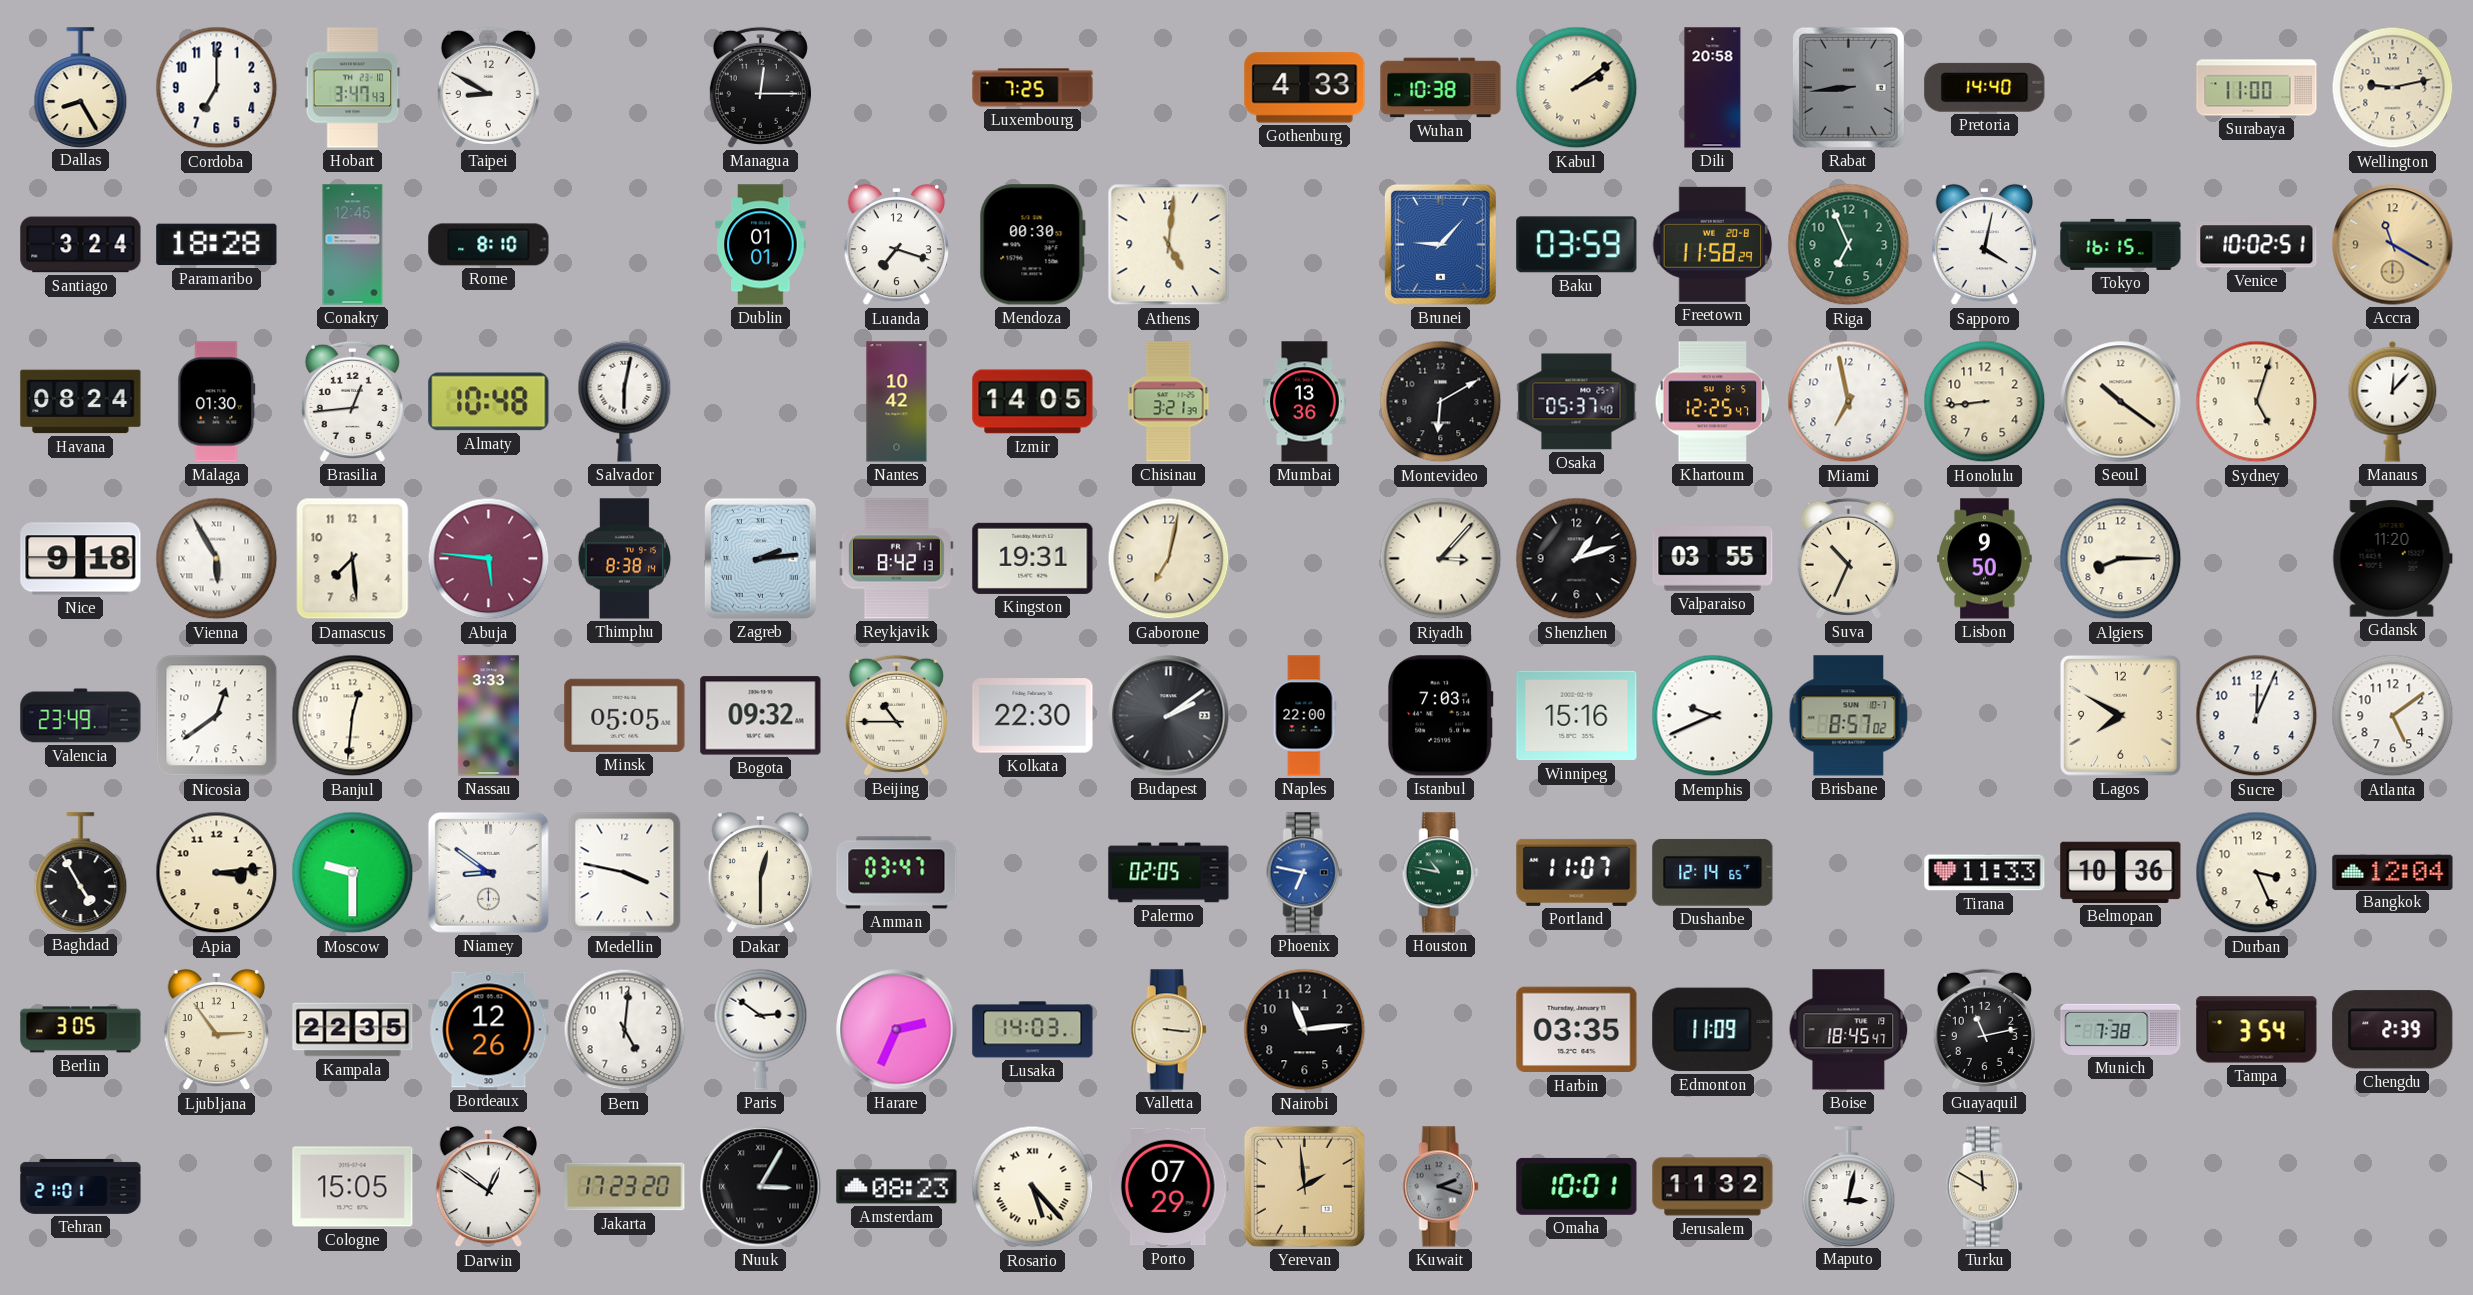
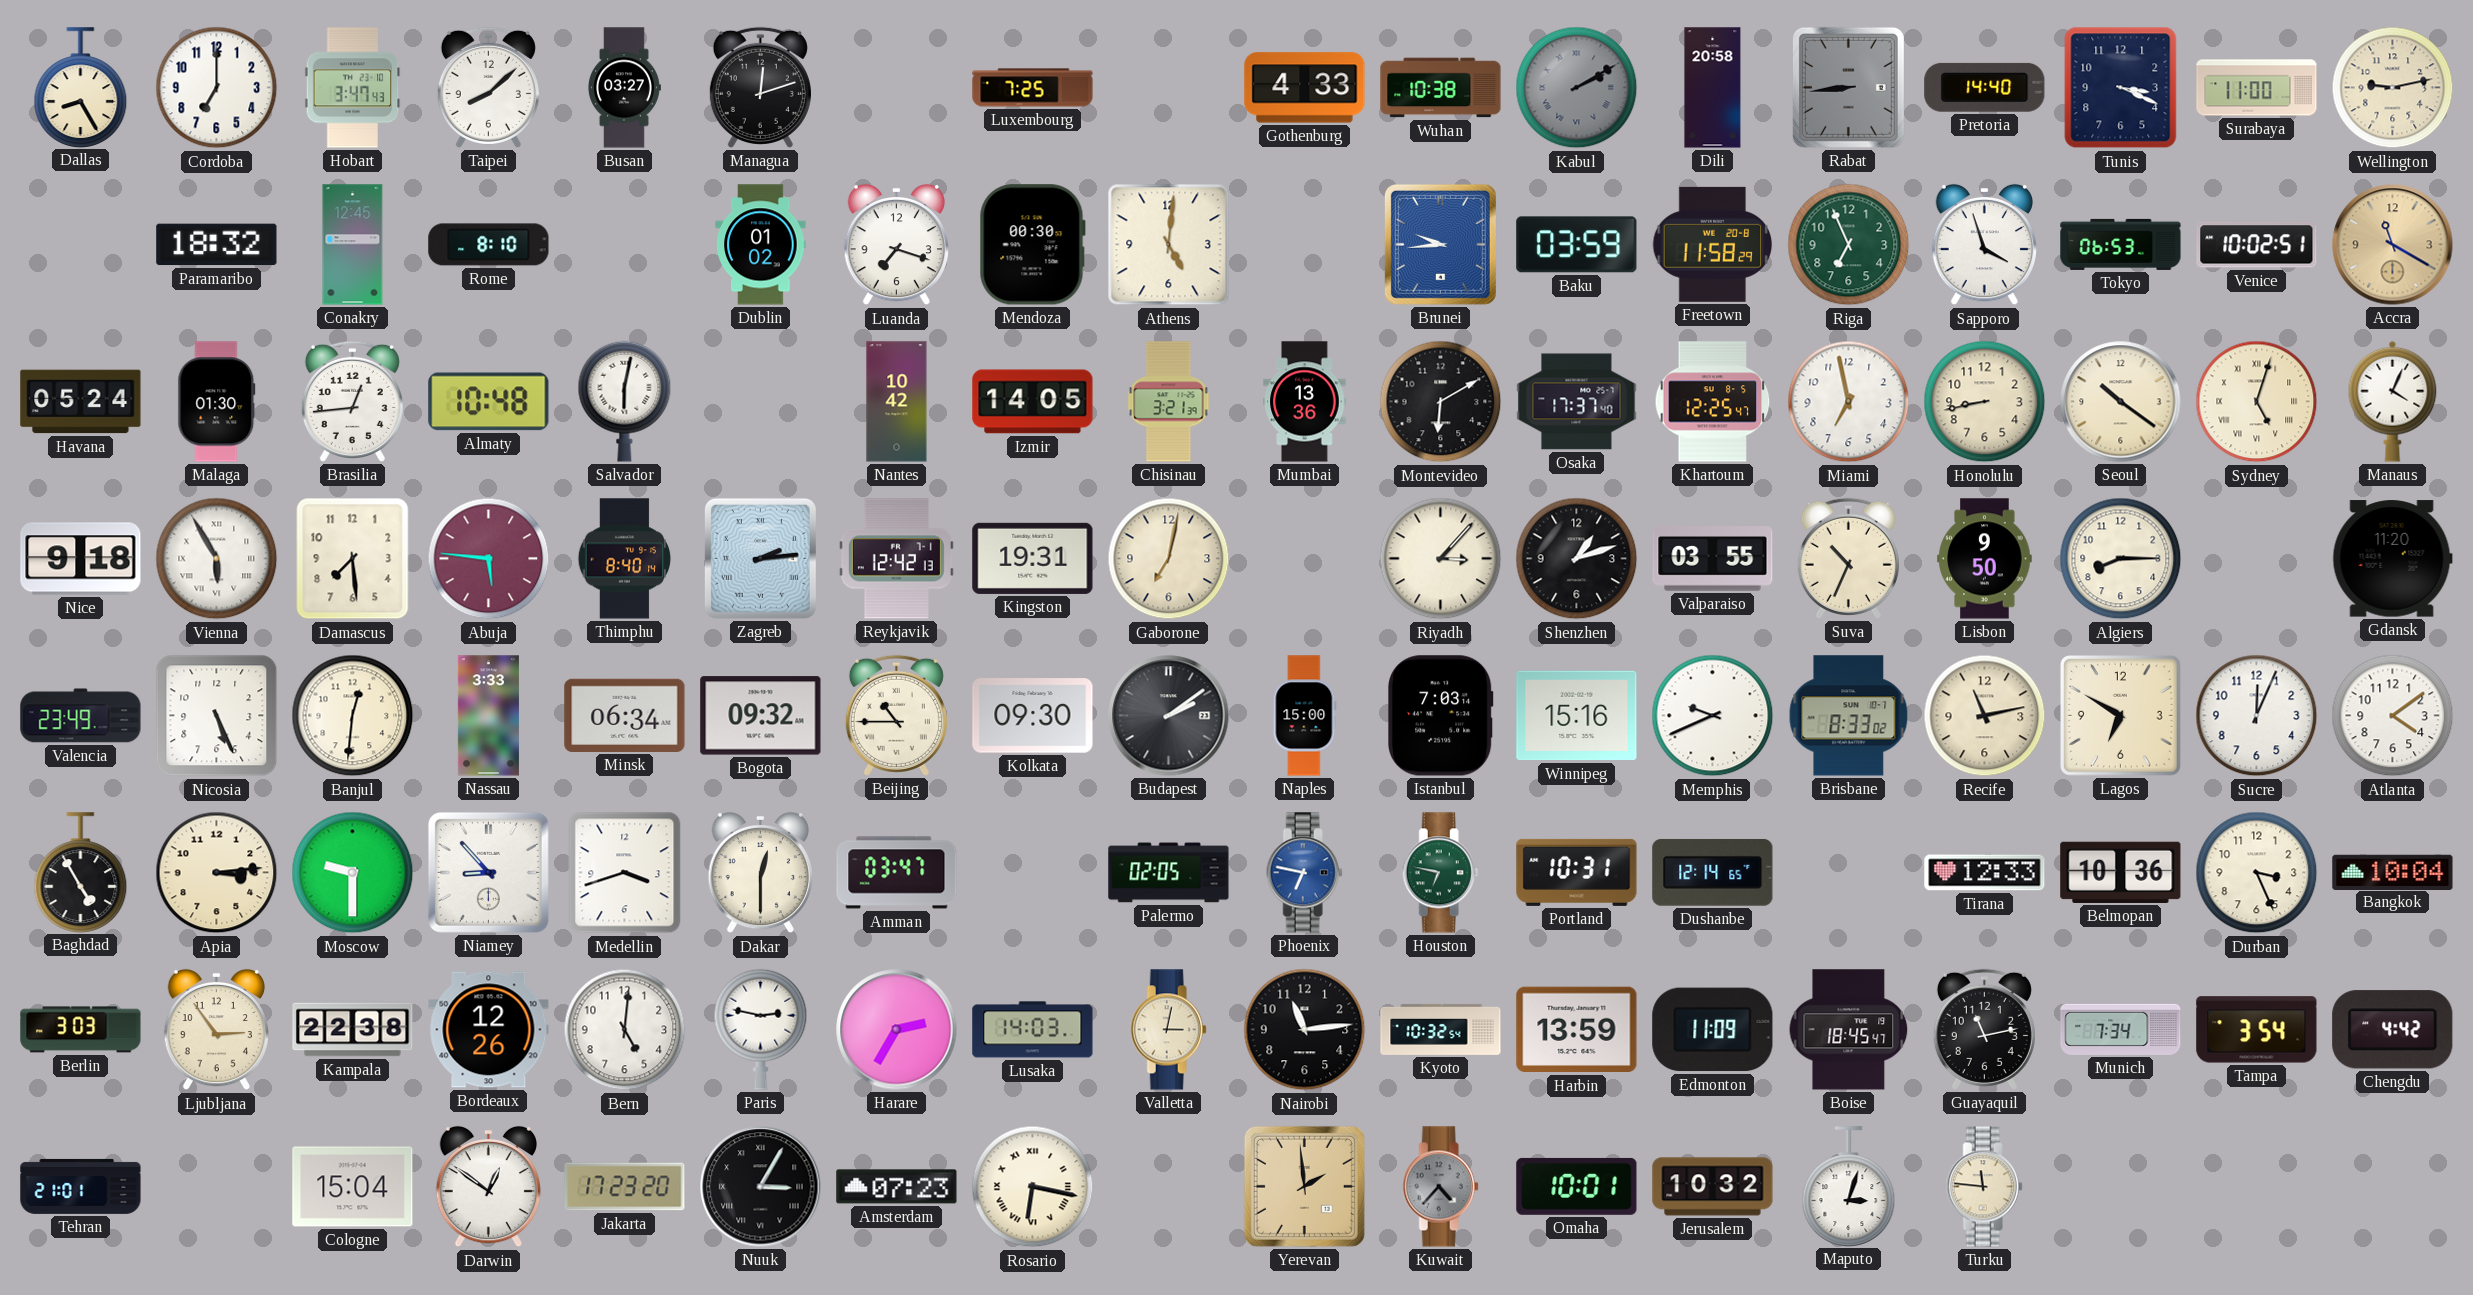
Taipei: 8:50 -> 8:08
Busan: none -> 03:27
Managua: 12:15 -> 12:12
Kabul: 2:09 -> 2:10
Kabul dial: cream -> grey
Tunis: none -> 3:19
Santiago: 3:24 -> none
Paramaribo: 18:28 -> 18:32
Dublin: 01:01 -> 01:02
Brunei: 9:07 -> 9:44
Sapporo: 4:02 -> 3:57
Tokyo: 16:15 -> 06:53
Havana: 08:24 -> 05:24
Osaka: 05:37 -> 17:37
Honolulu: 8:44 -> 8:43
Sydney numerals: Arabic -> Roman
Manaus: 12:07 -> 4:04
Thimphu: 8:38 -> 8:40
Reykjavik: 8:42 -> 12:42
Nicosia: 12:39 -> 5:26
Minsk: 05:05 -> 06:34
Kolkata: 22:30 -> 09:30
Naples: 22:00 -> 15:00
Brisbane: 8:57 -> 8:33
Recife: none -> 11:13
Lagos: 7:50 -> 6:50
Atlanta: 5:09 -> 4:09
Niamey: 8:51 -> 8:53
Medellin: 3:47 -> 3:42
Houston: 10:47 -> 6:47
Portland: 11:07 -> 10:31
Tirana: 11:33 -> 12:33
Bangkok: 12:04 -> 10:04
Berlin: 3:05 -> 3:03
Kampala: 22:35 -> 22:38
Paris: 2:51 -> 2:47
Harare: 2:34 -> 2:35
Valletta: 3:16 -> 3:02
Kyoto: none -> 10:32
Harbin: 03:35 -> 13:59
Munich: 7:38 -> 7:34
Chengdu: 2:39 -> 4:42
Cologne: 15:05 -> 15:04
Amsterdam: 08:23 -> 07:23
Rosario: 5:23 -> 6:17
Porto: 07:29 -> none
Kuwait: 2:18 -> 4:37
Jerusalem: 11:32 -> 10:32
Maputo: 3:02 -> 3:03
Turku: 11:50 -> 11:46
